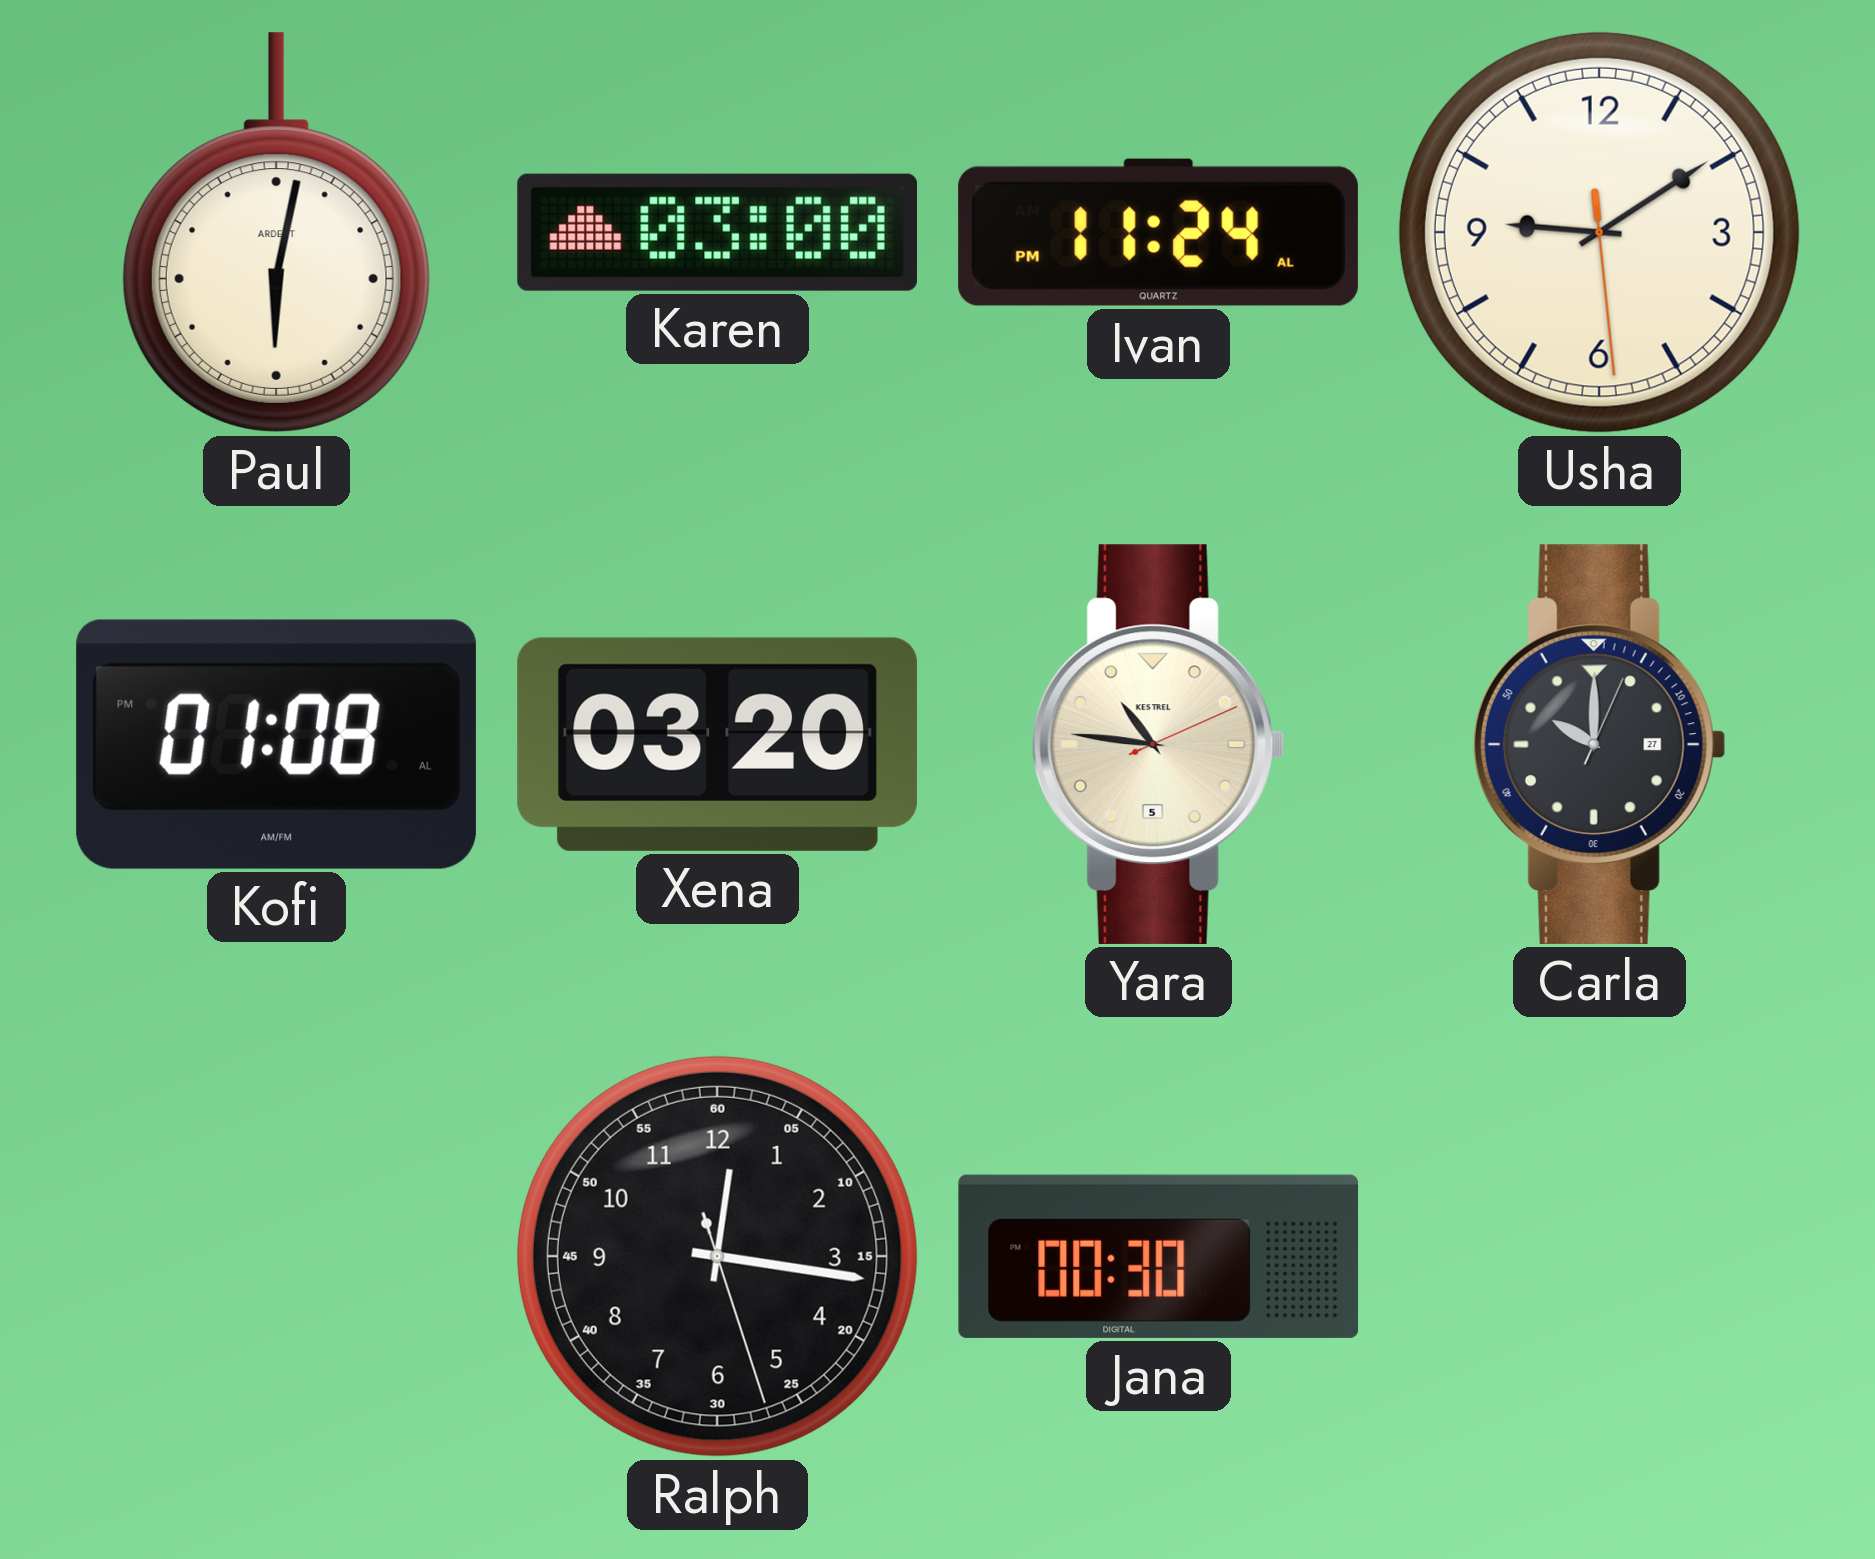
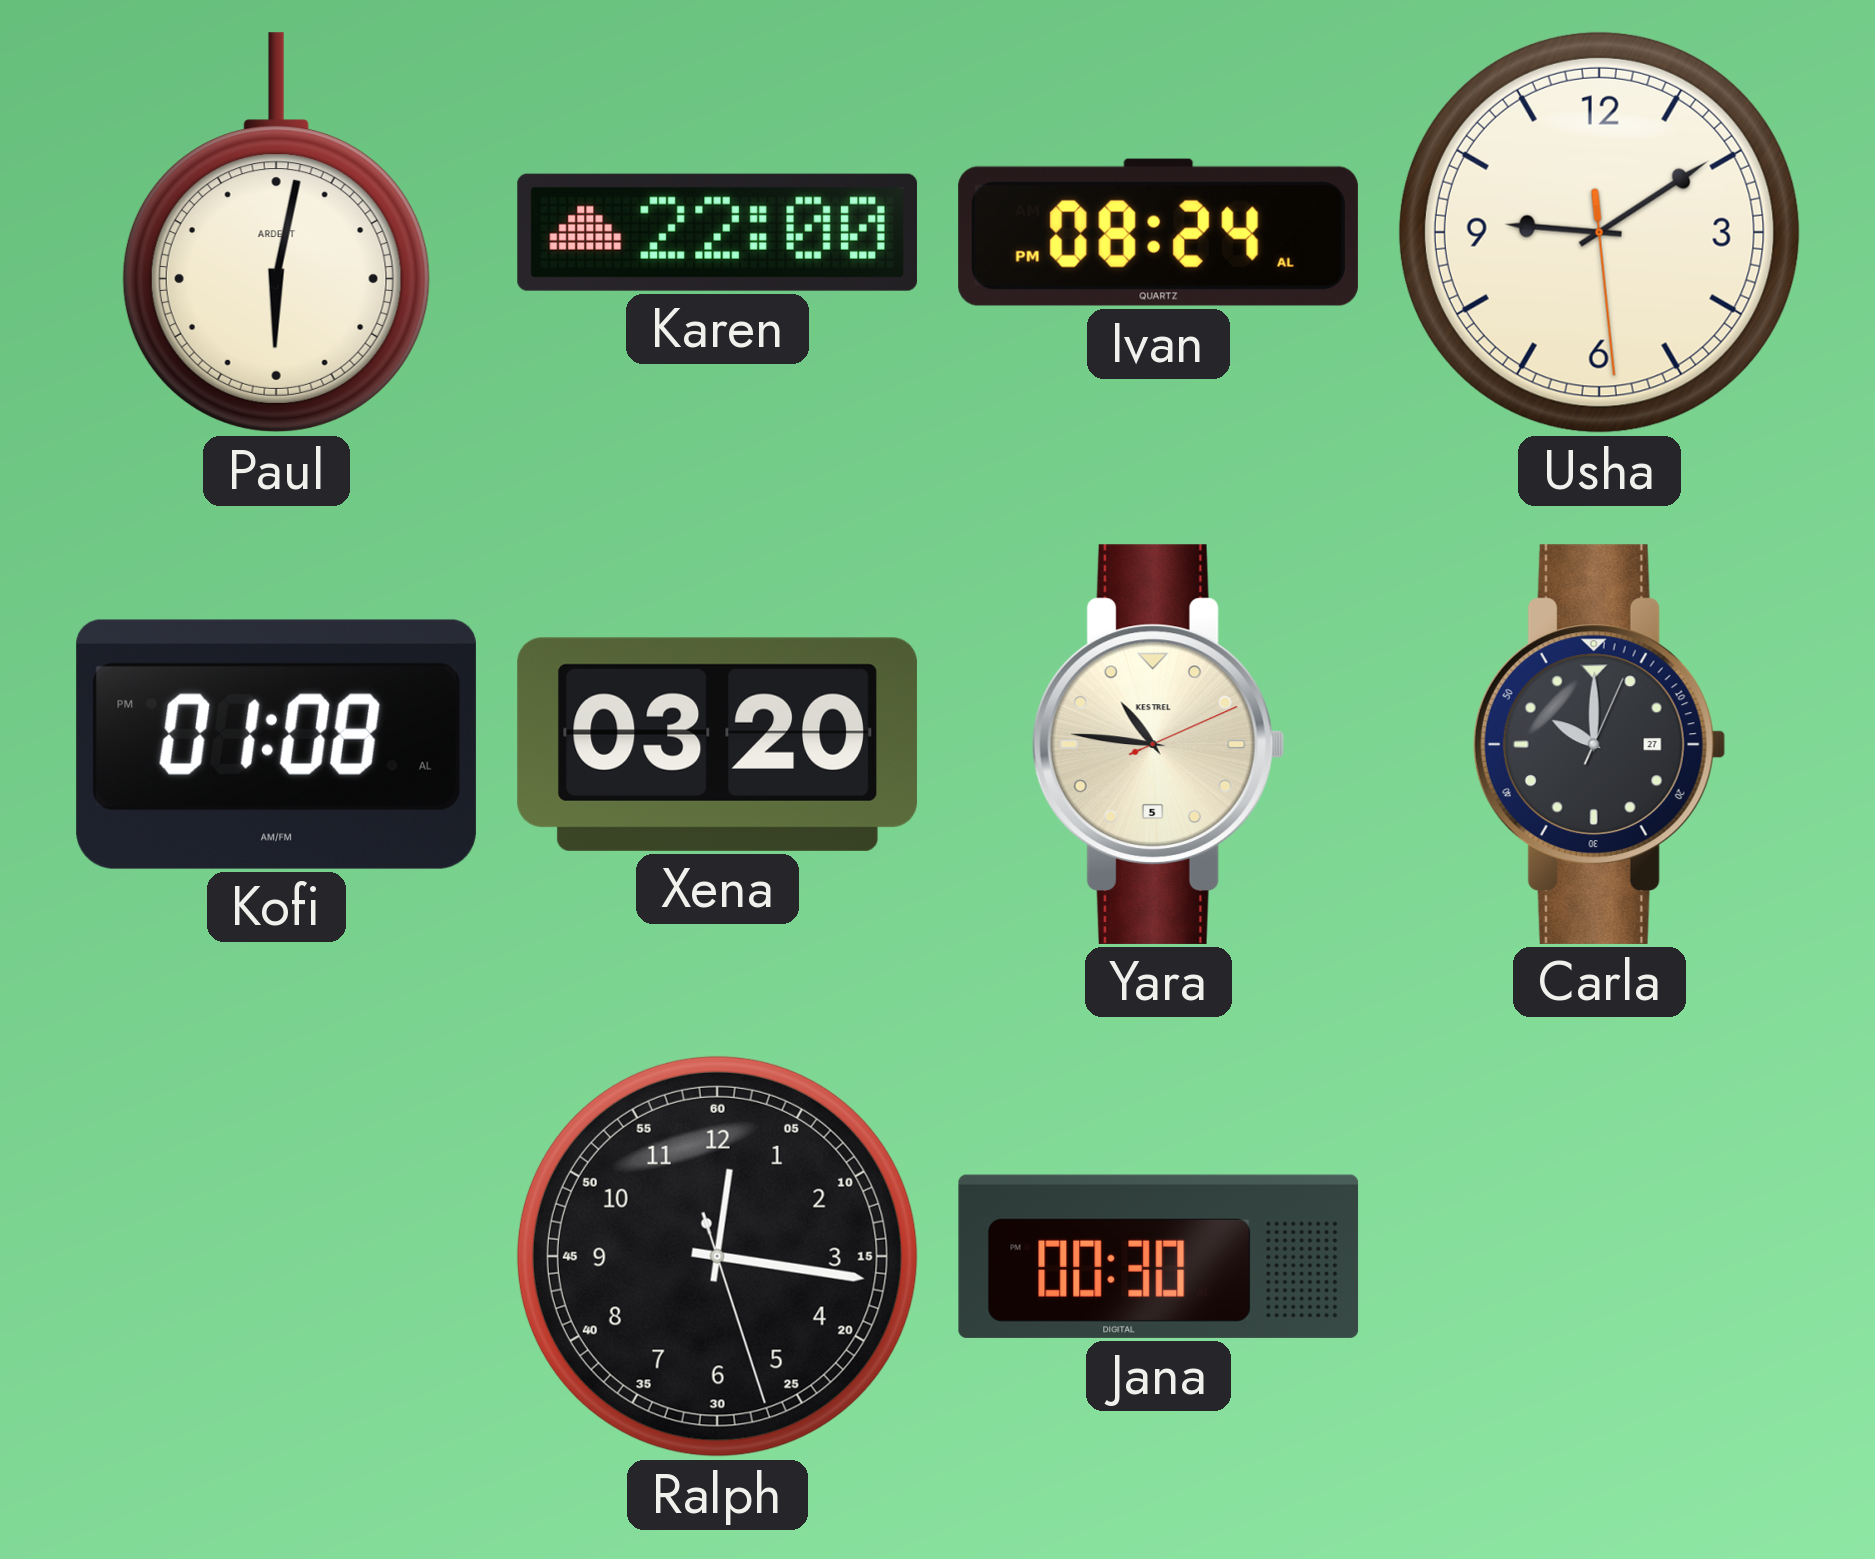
Karen: 03:00 -> 22:00
Ivan: 11:24 -> 08:24
